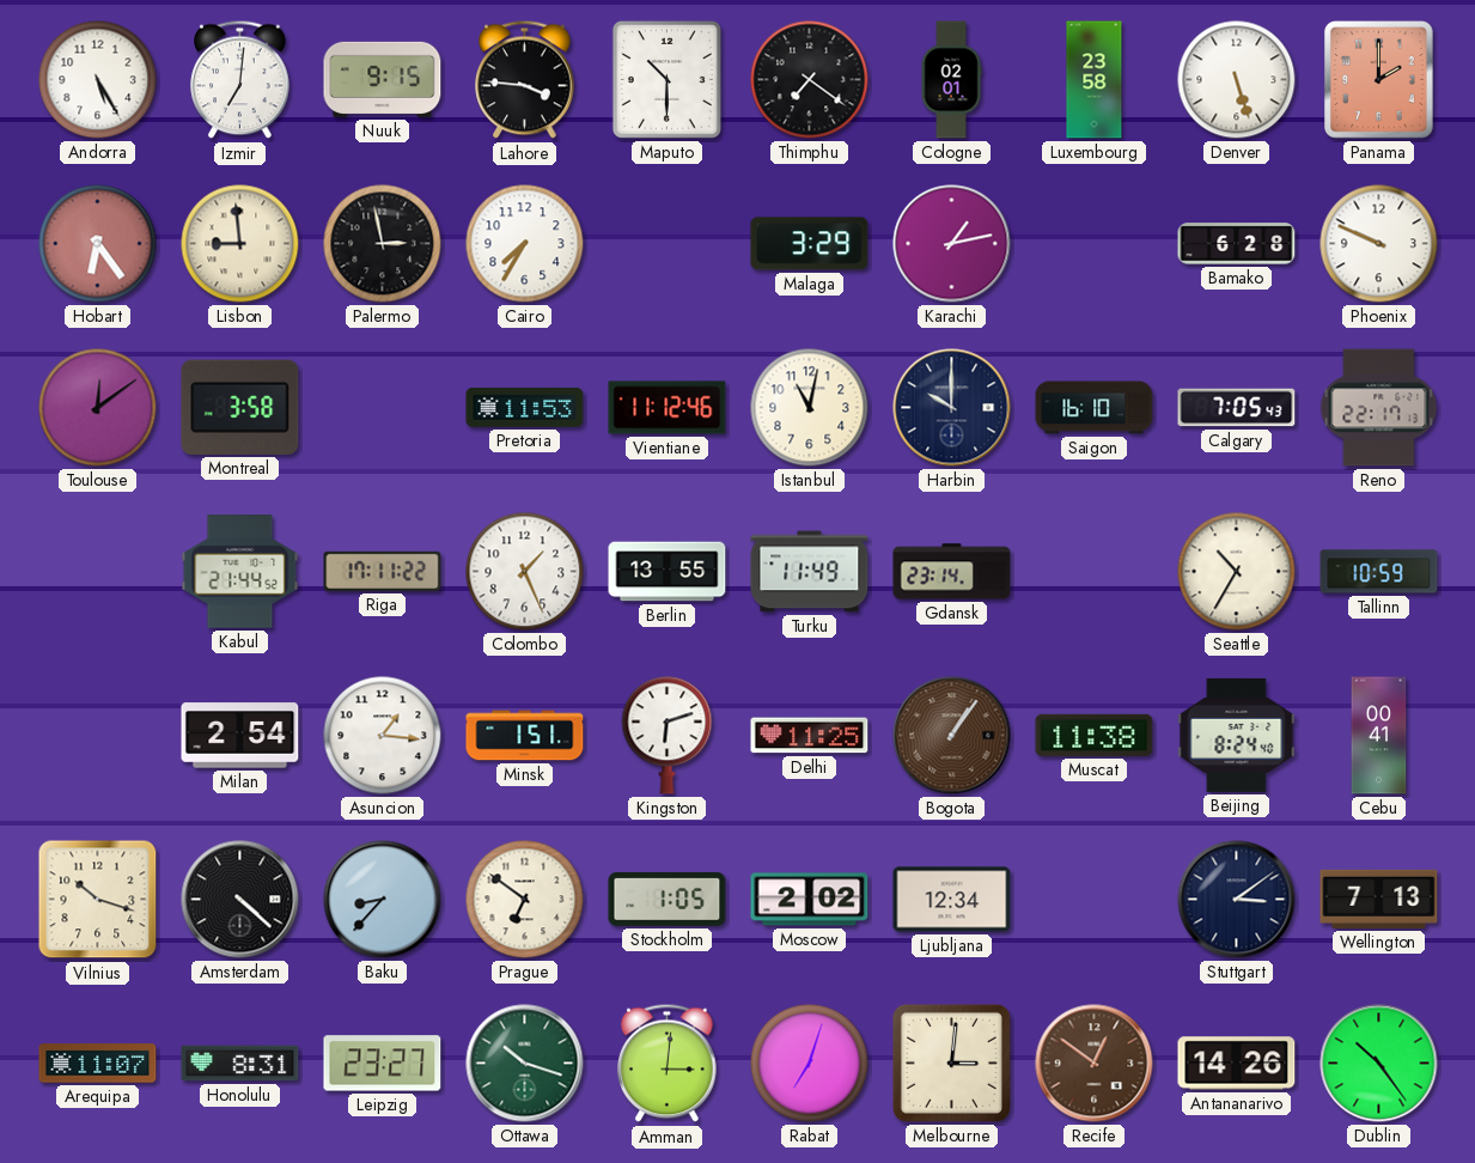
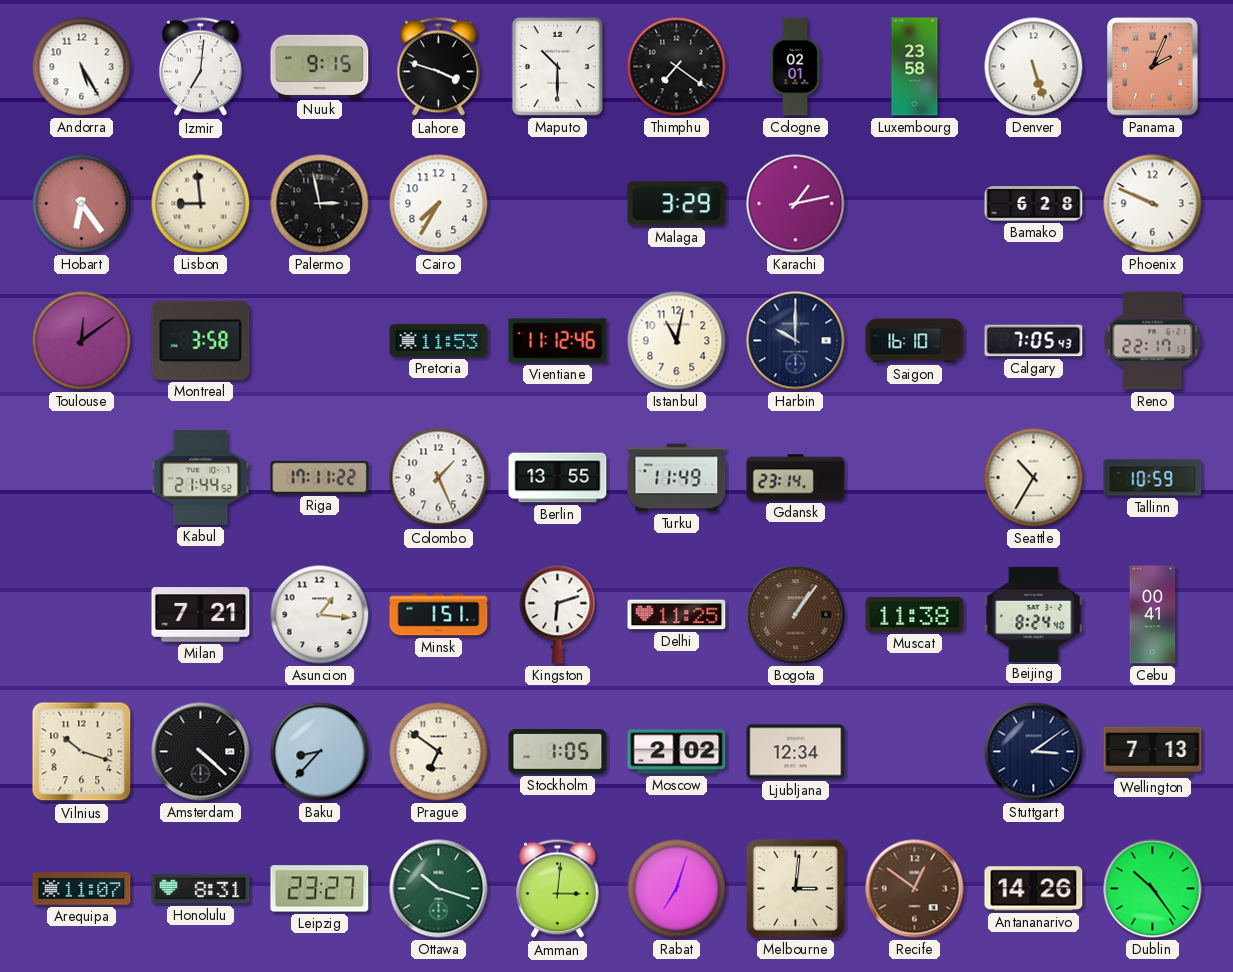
Lahore: 3:46 -> 3:48
Panama: 2:00 -> 2:04
Milan: 2:54 -> 7:21
